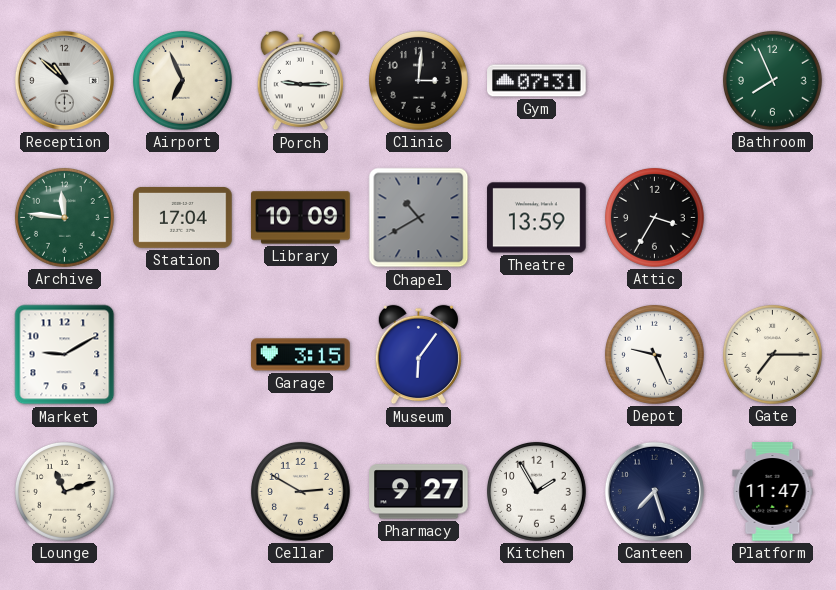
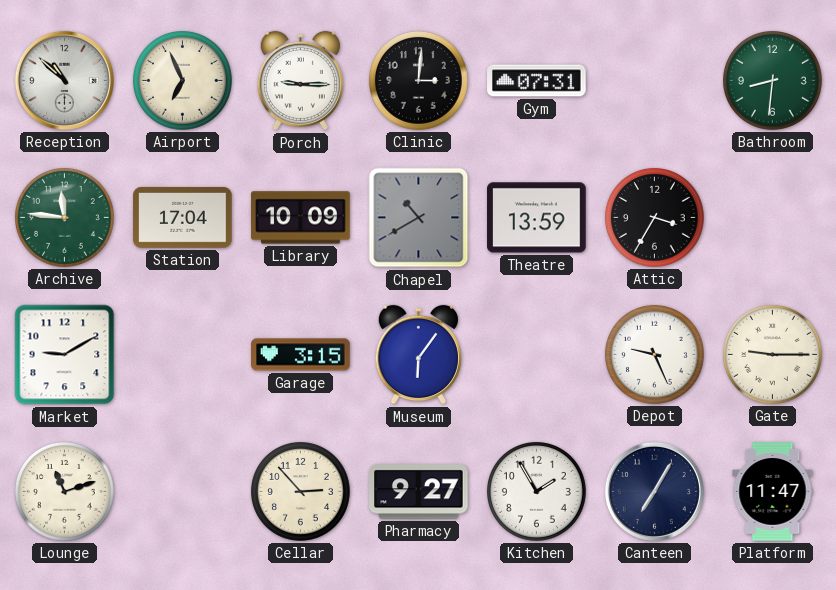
Bathroom: 7:56 -> 8:31
Gate: 7:15 -> 9:15
Cellar: 2:50 -> 2:53
Canteen: 7:27 -> 7:05
